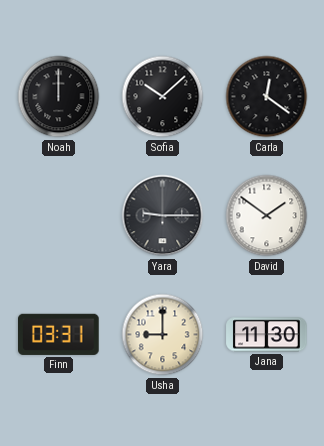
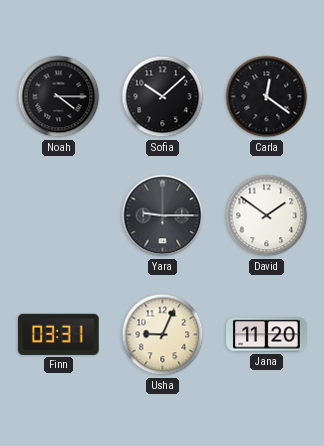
Noah: 12:00 -> 4:15
Usha: 9:00 -> 9:04
Jana: 11:30 -> 11:20
